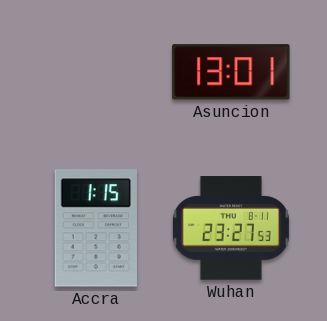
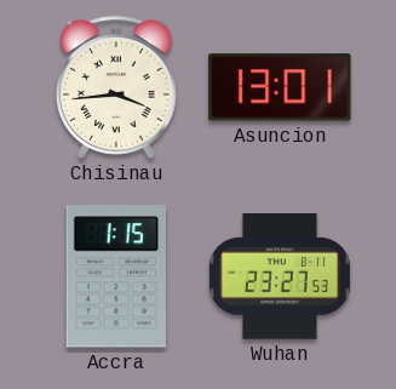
Chisinau: none -> 3:44
